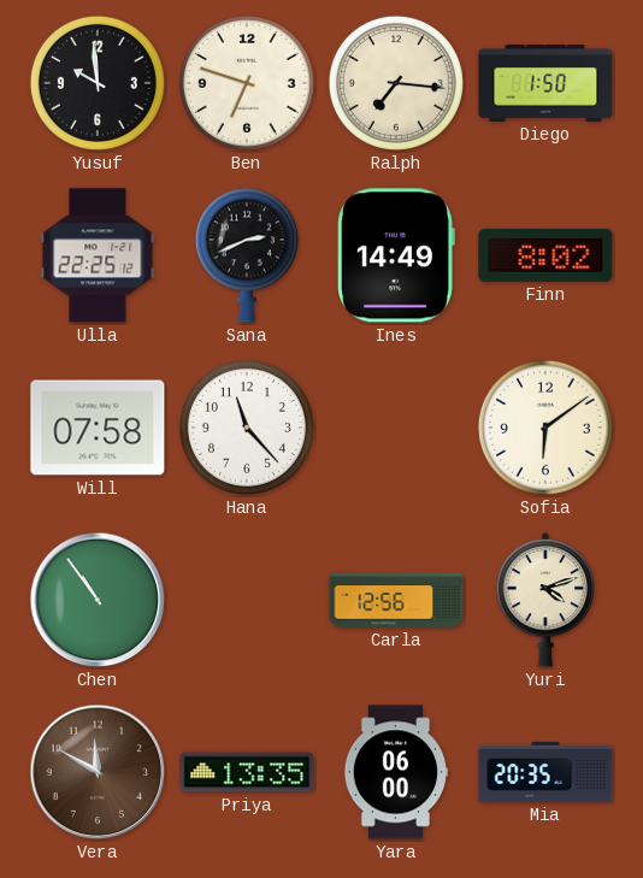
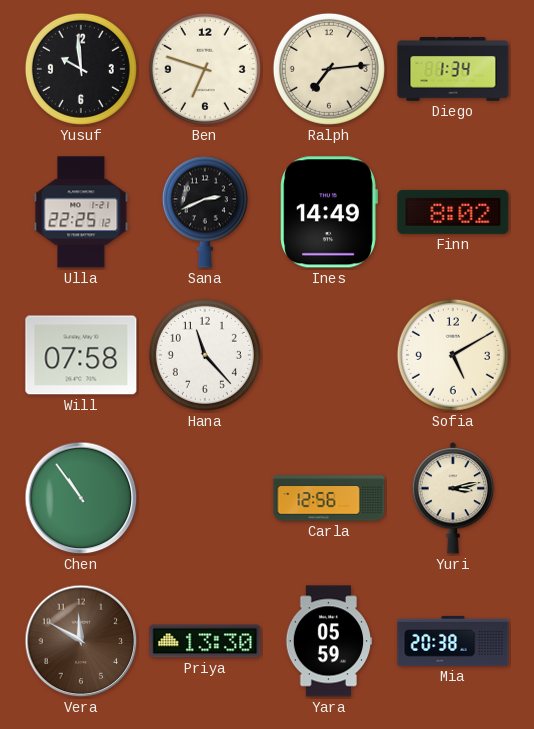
Ralph: 7:16 -> 7:14
Diego: 1:50 -> 1:34
Sofia: 6:09 -> 5:10
Yuri: 4:12 -> 3:13
Priya: 13:35 -> 13:30
Yara: 06:00 -> 05:59
Mia: 20:35 -> 20:38
